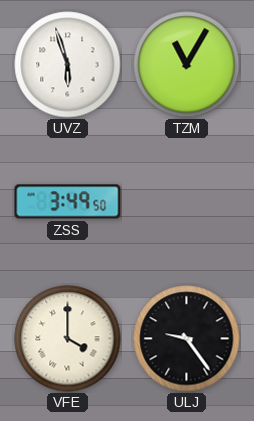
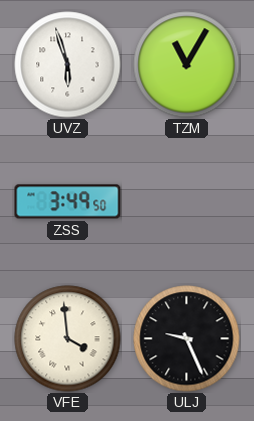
VFE: 4:00 -> 3:59
ULJ: 9:24 -> 9:26
